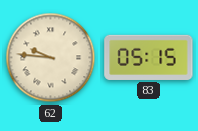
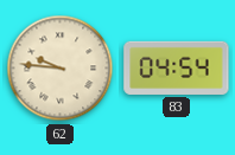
83: 05:15 -> 04:54
